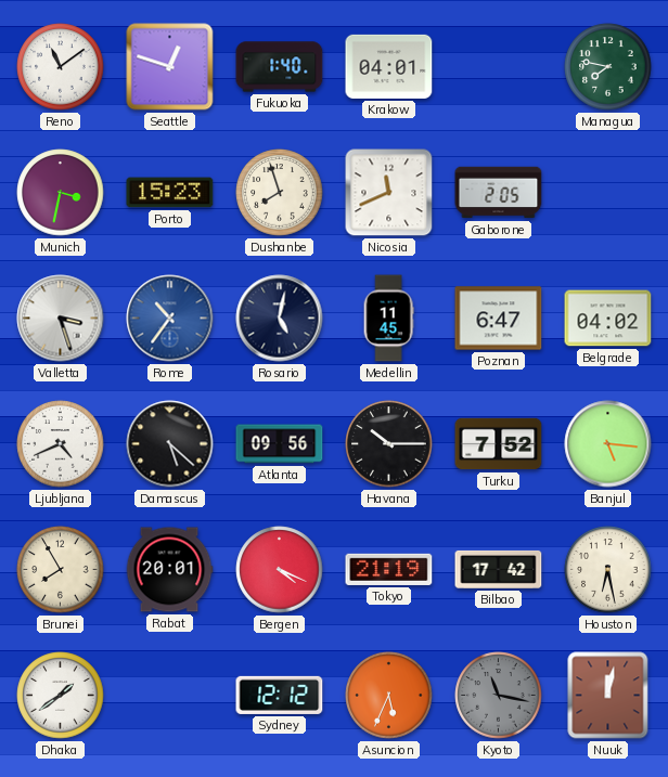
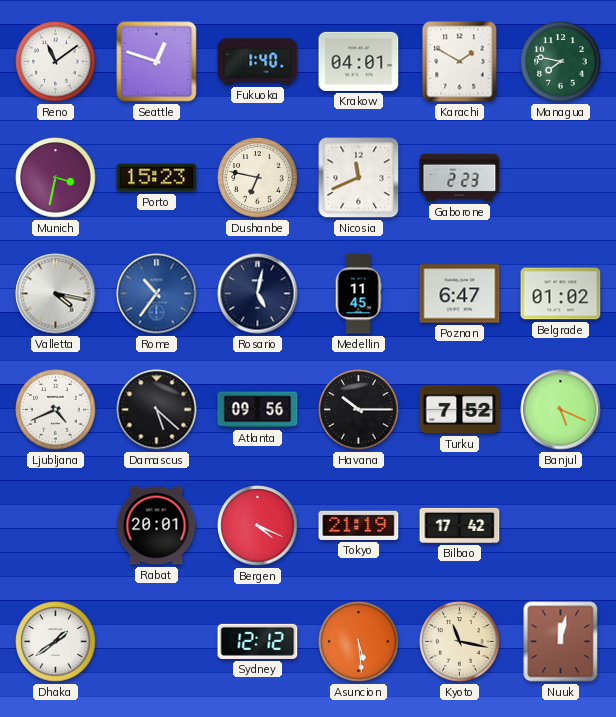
Karachi: none -> 1:50
Dushanbe: 7:57 -> 6:47
Gaborone: 2:05 -> 2:23
Valletta: 3:27 -> 4:17
Belgrade: 04:02 -> 01:02
Banjul: 5:16 -> 5:19
Brunei: 7:55 -> none
Houston: 6:28 -> none
Asuncion: 5:34 -> 5:29
Kyoto dial: grey -> cream
